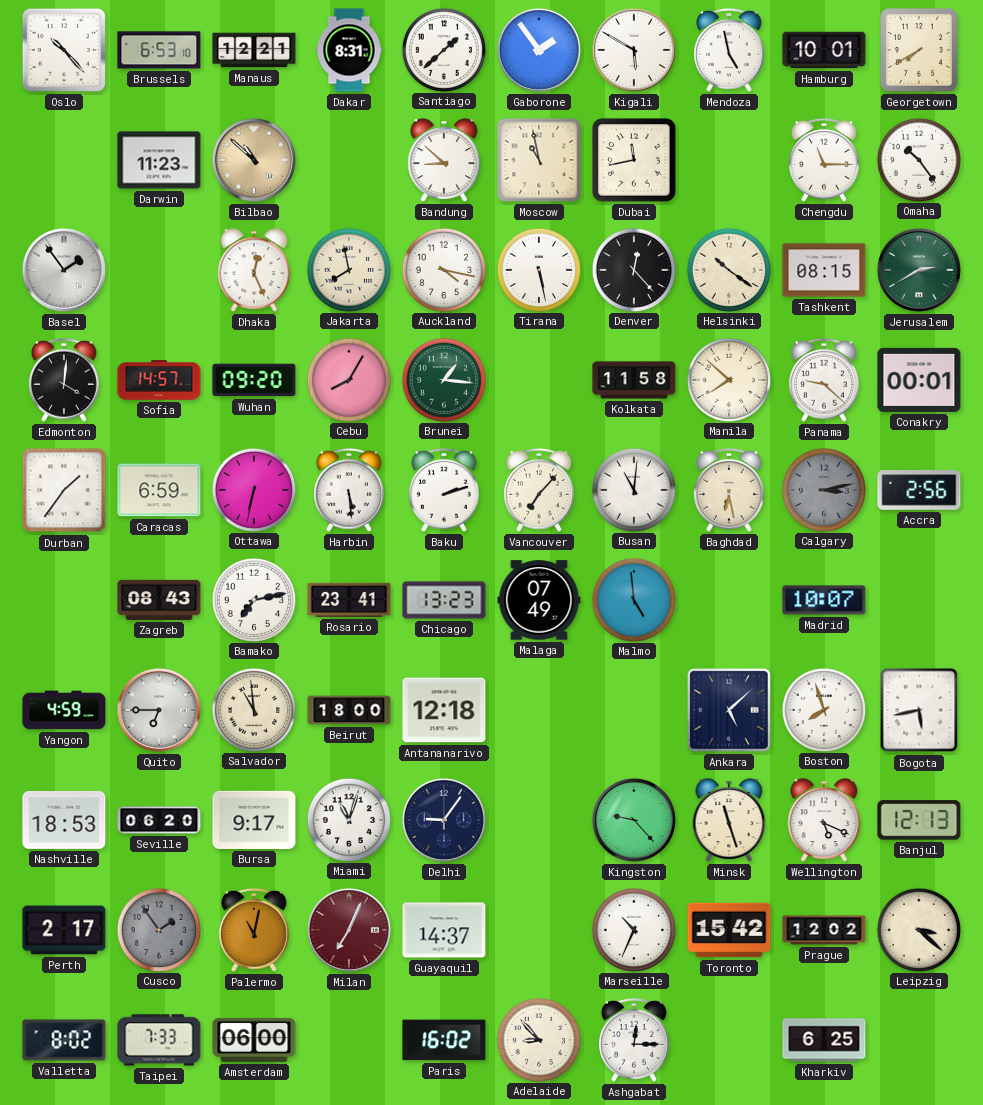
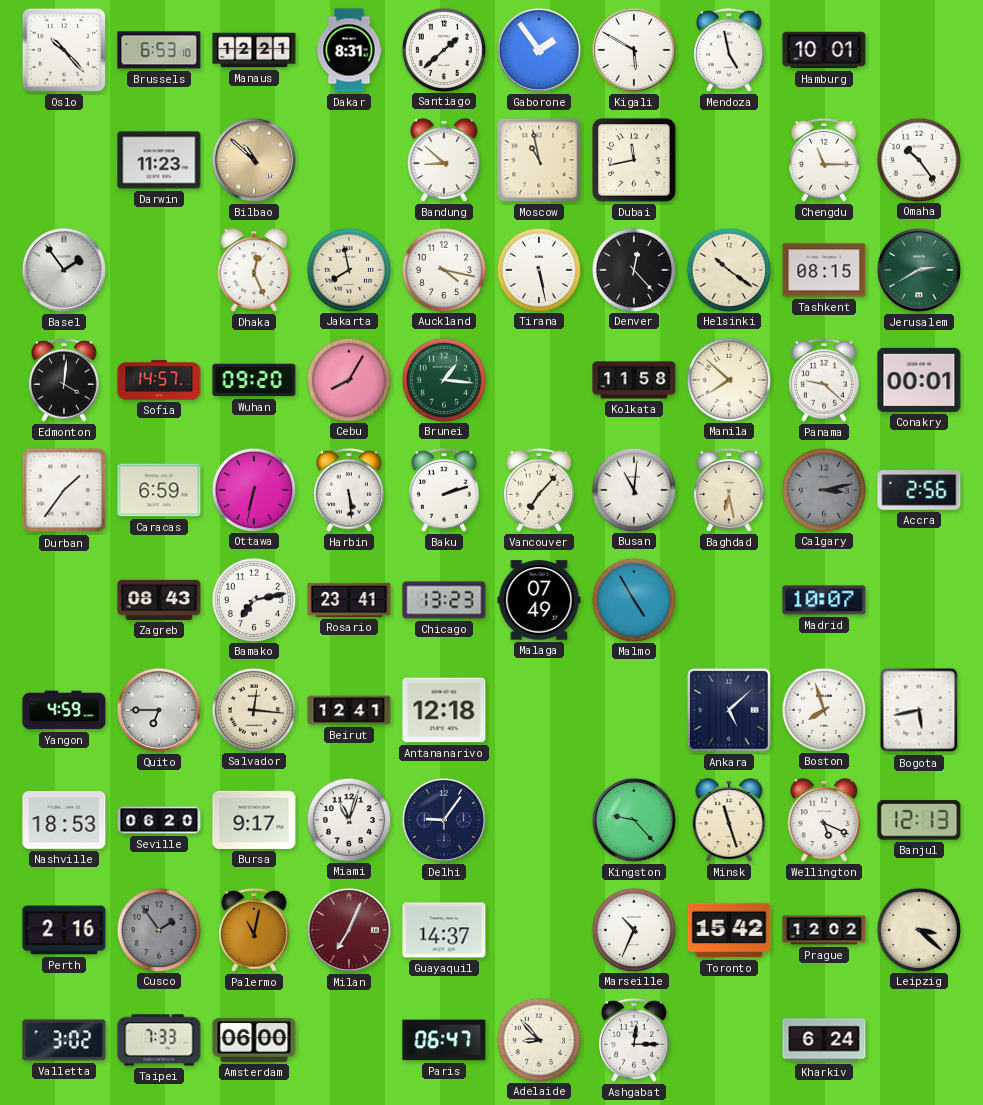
Georgetown: 7:40 -> none
Malmo: 4:59 -> 4:55
Salvador: 10:59 -> 12:16
Beirut: 18:00 -> 12:41
Perth: 2:17 -> 2:16
Valletta: 8:02 -> 3:02
Paris: 16:02 -> 06:47
Kharkiv: 6:25 -> 6:24
